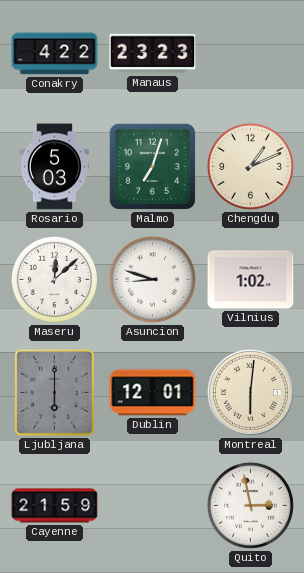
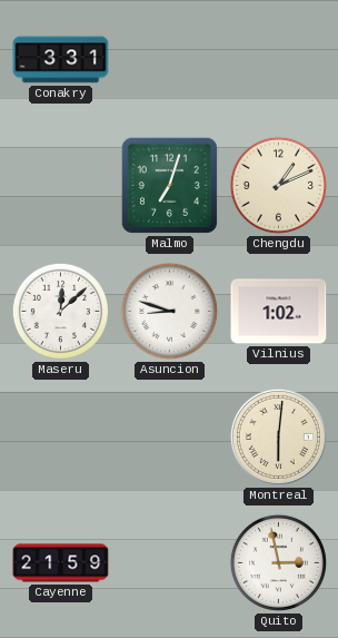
Conakry: 4:22 -> 3:31
Manaus: 23:23 -> none
Rosario: 5:03 -> none
Ljubljana: 6:00 -> none
Dublin: 12:01 -> none
